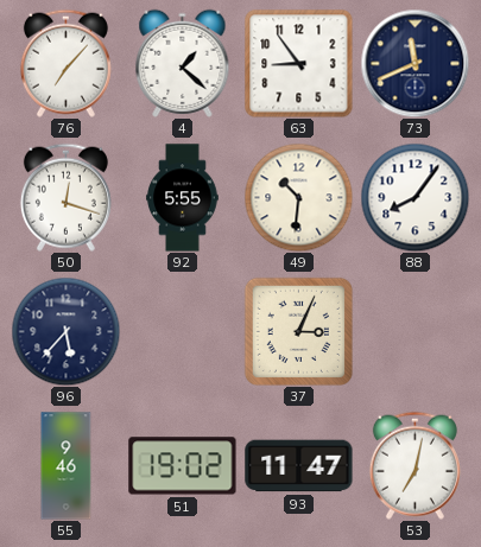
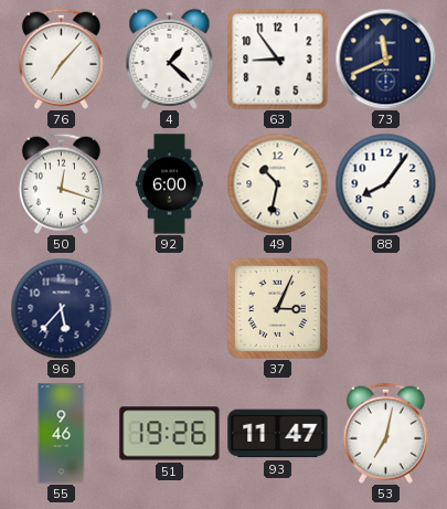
92: 5:55 -> 6:00
49: 10:31 -> 10:32
51: 19:02 -> 19:26
